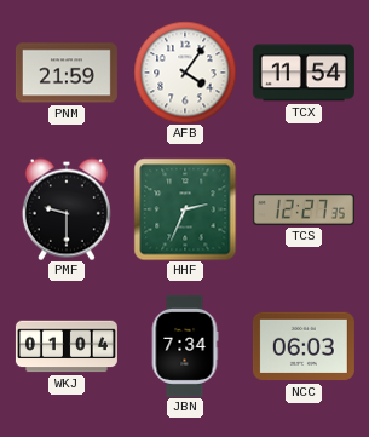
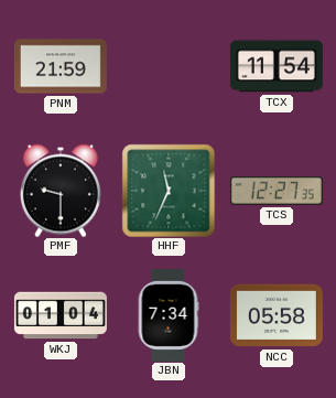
AFB: 4:06 -> none
HHF: 2:34 -> 11:34
NCC: 06:03 -> 05:58
